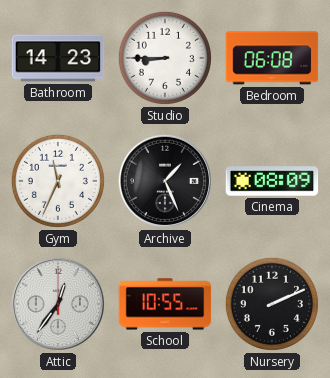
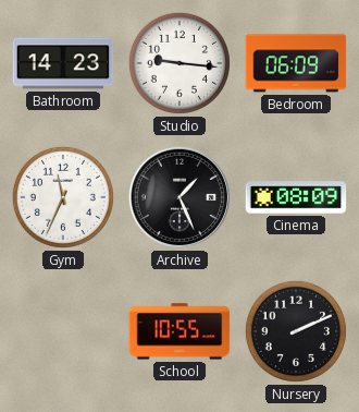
Studio: 8:45 -> 9:16
Bedroom: 06:08 -> 06:09
Attic: 12:36 -> none
